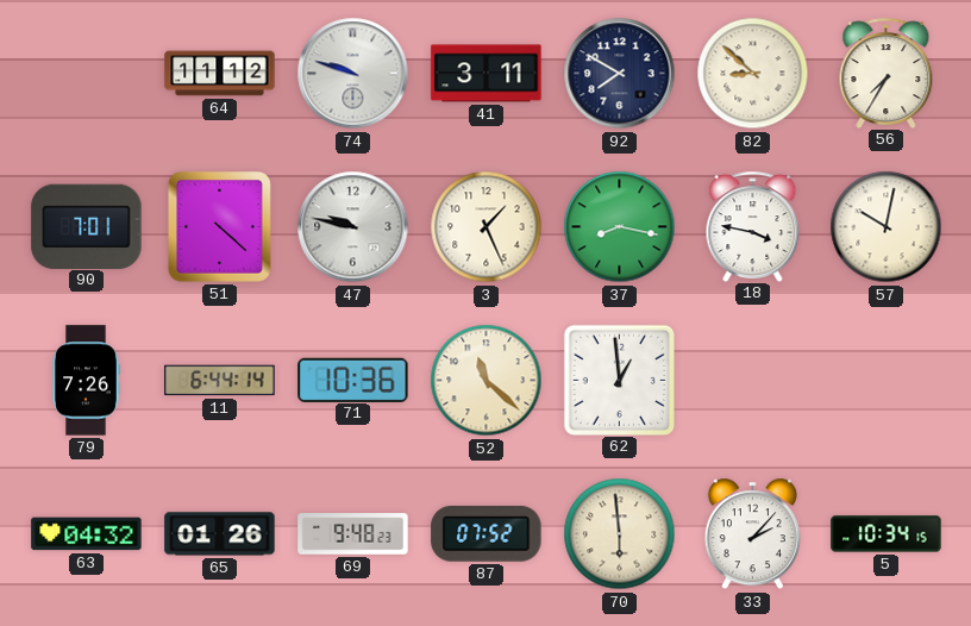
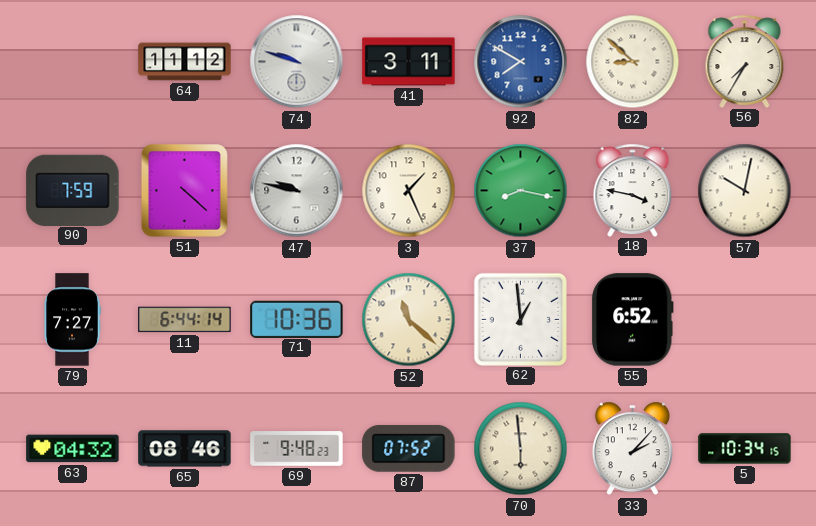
92 dial: navy -> blue
90: 7:01 -> 7:59
79: 7:26 -> 7:27
55: none -> 6:52
65: 01:26 -> 08:46
